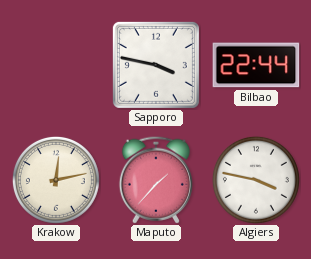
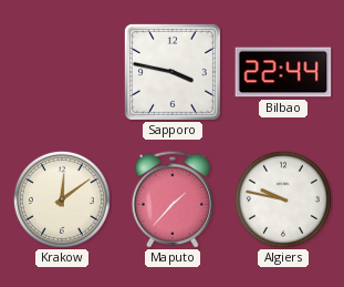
Krakow: 12:13 -> 12:09
Algiers: 3:47 -> 9:47
